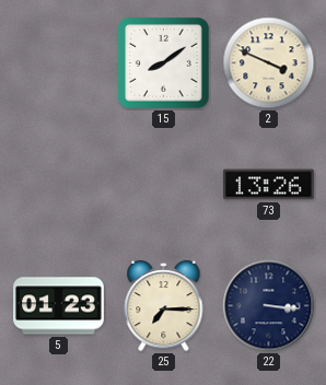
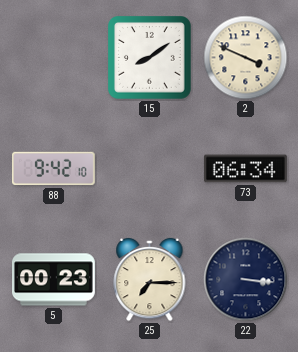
88: none -> 9:42
73: 13:26 -> 06:34
5: 01:23 -> 00:23
